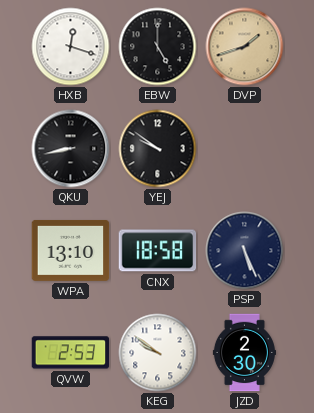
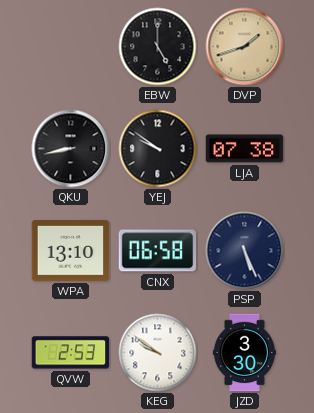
HXB: 12:18 -> none
LJA: none -> 07:38
CNX: 18:58 -> 06:58
JZD: 2:30 -> 3:30
